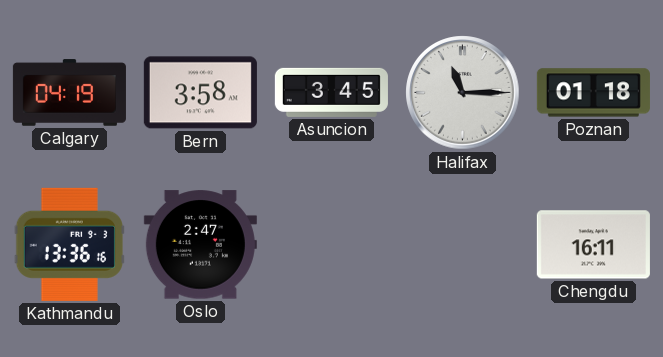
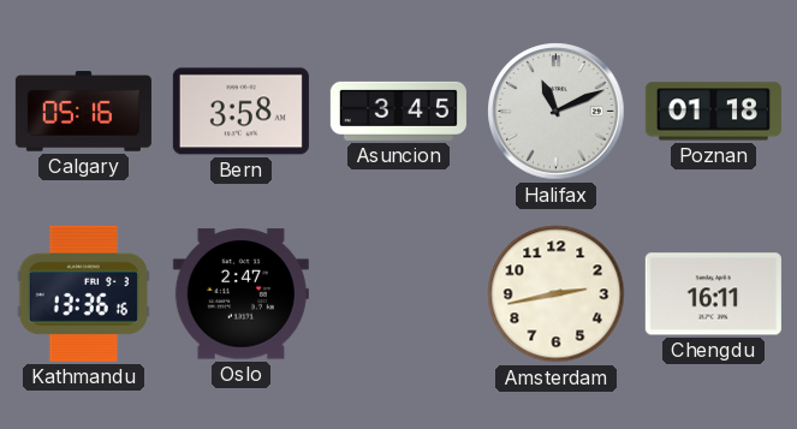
Calgary: 04:19 -> 05:16
Halifax: 11:15 -> 11:11
Amsterdam: none -> 2:43
